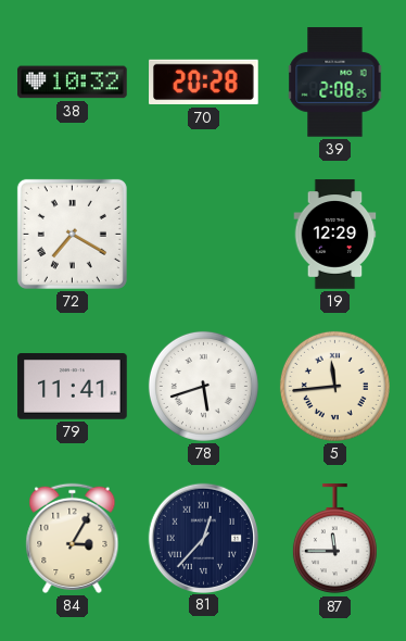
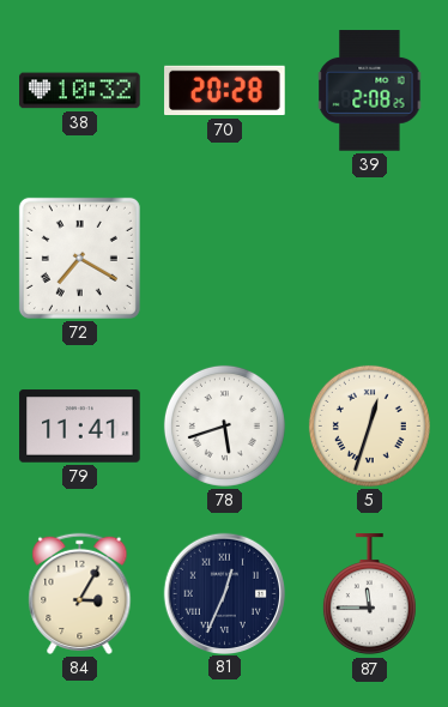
19: 12:29 -> none
5: 11:44 -> 12:33
81: 12:37 -> 12:34
